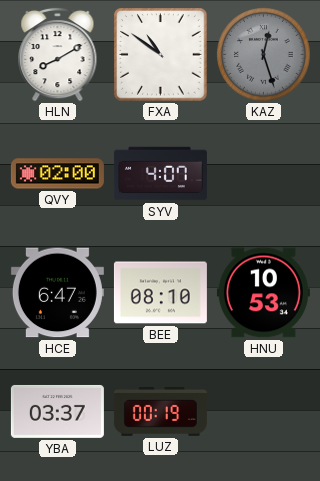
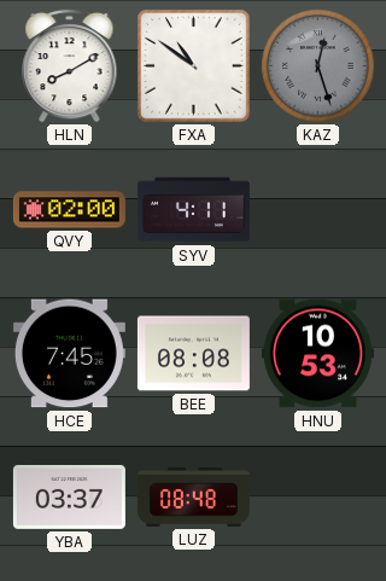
SYV: 4:07 -> 4:11
HCE: 6:47 -> 7:45
BEE: 08:10 -> 08:08
LUZ: 00:19 -> 08:48
